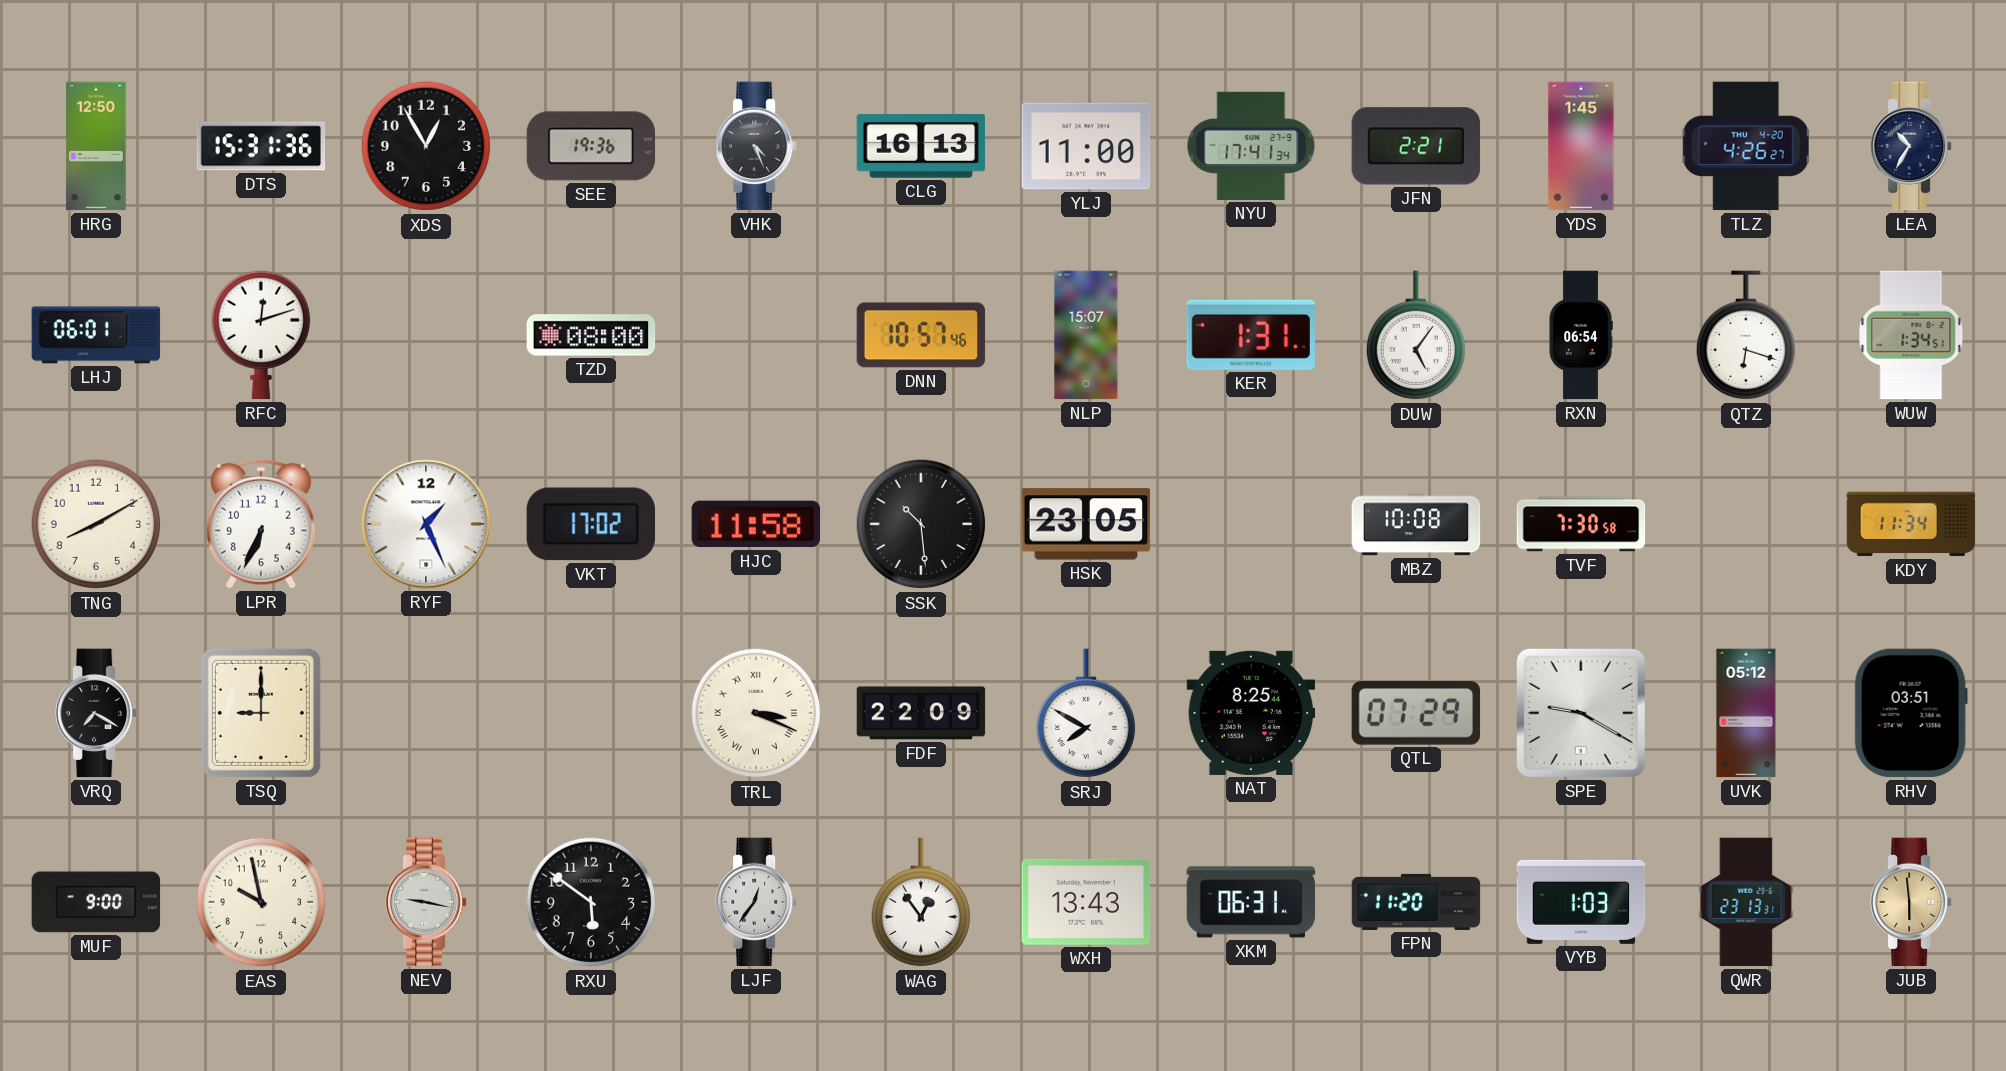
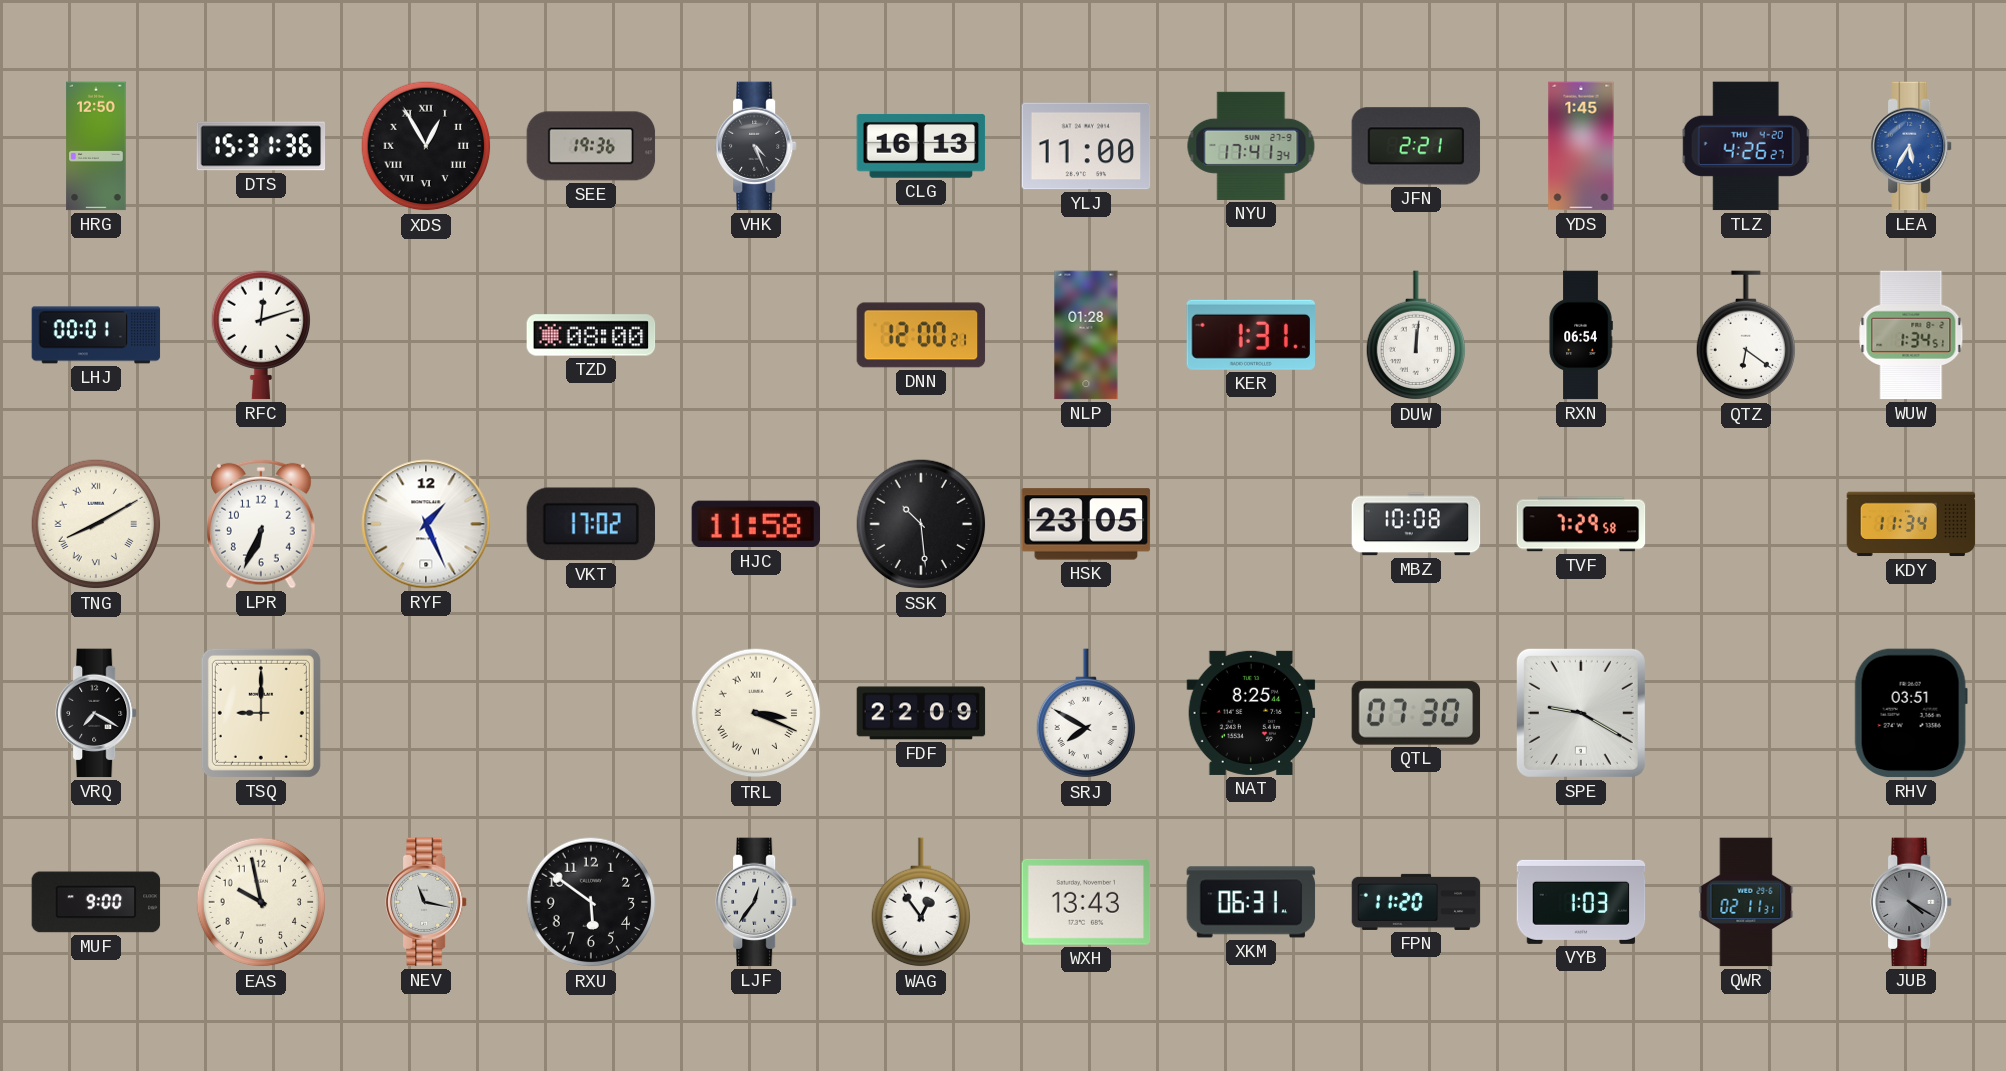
XDS numerals: Arabic -> Roman
LEA: 10:35 -> 5:35
LEA dial: navy -> blue
LHJ: 06:01 -> 00:01
DNN: 10:57 -> 12:00
NLP: 15:07 -> 01:28
DUW: 5:06 -> 12:01
QTZ: 6:18 -> 6:21
TNG numerals: Arabic -> Roman
TVF: 7:30 -> 7:29
QTL: 07:29 -> 07:30
UVK: 05:12 -> none
NEV: 9:17 -> 11:17
QWR: 23:13 -> 02:11
JUB: 5:59 -> 4:20
JUB dial: champagne -> grey
